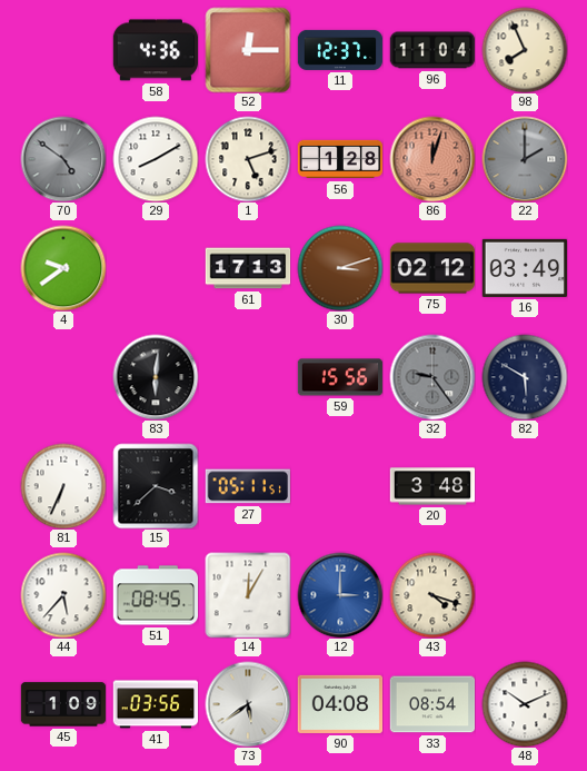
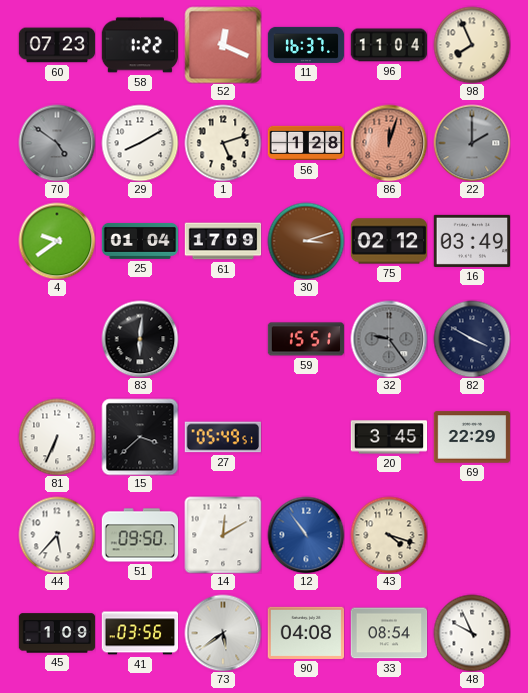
60: none -> 07:23
58: 4:36 -> 1:22
52: 12:15 -> 12:19
11: 12:37 -> 16:37
25: none -> 01:04
61: 17:13 -> 17:09
59: 15:56 -> 15:51
82: 5:50 -> 3:50
27: 05:11 -> 05:49
20: 3:48 -> 3:45
69: none -> 22:29
51: 08:45 -> 09:50
14: 12:05 -> 12:10
12: 3:00 -> 10:54
48: 10:11 -> 9:56
